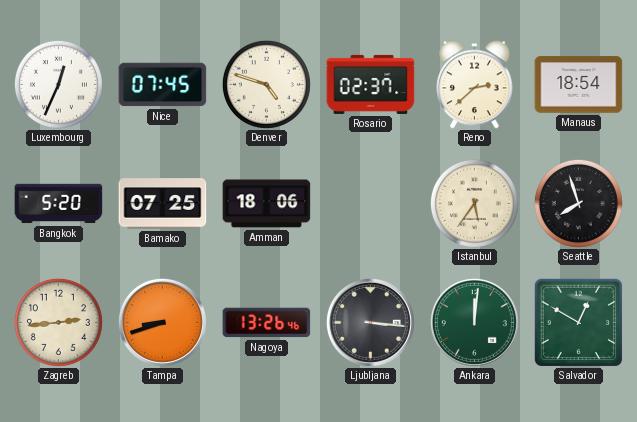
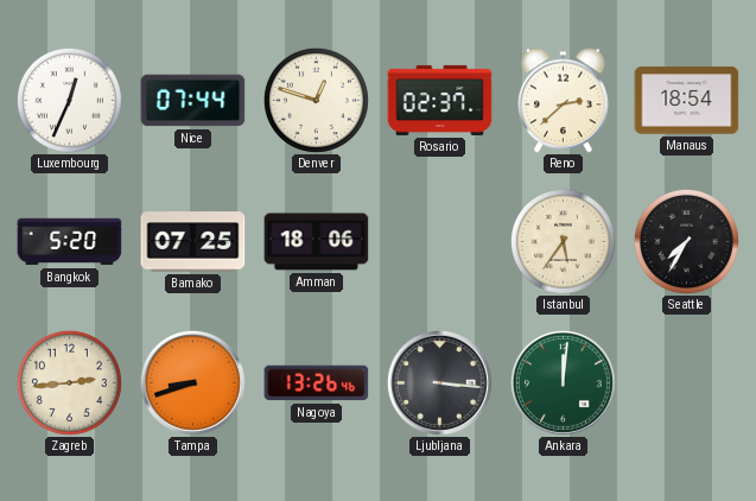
Nice: 07:45 -> 07:44
Denver: 4:48 -> 12:48
Seattle: 7:57 -> 7:35
Salvador: 12:50 -> none
